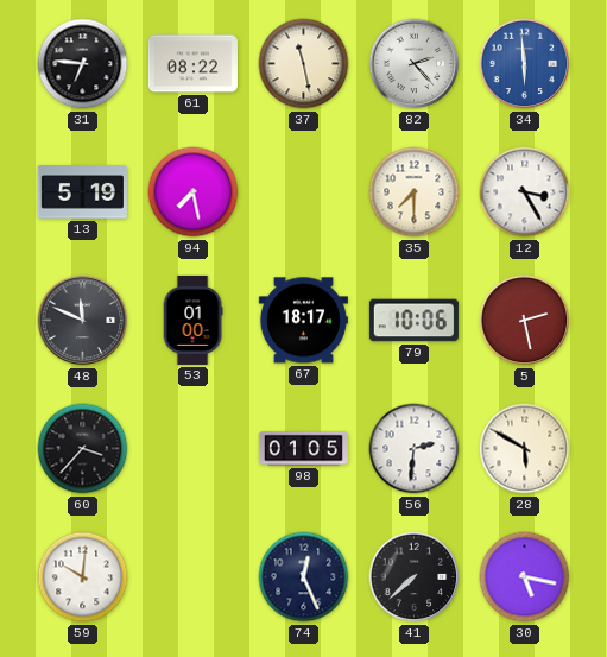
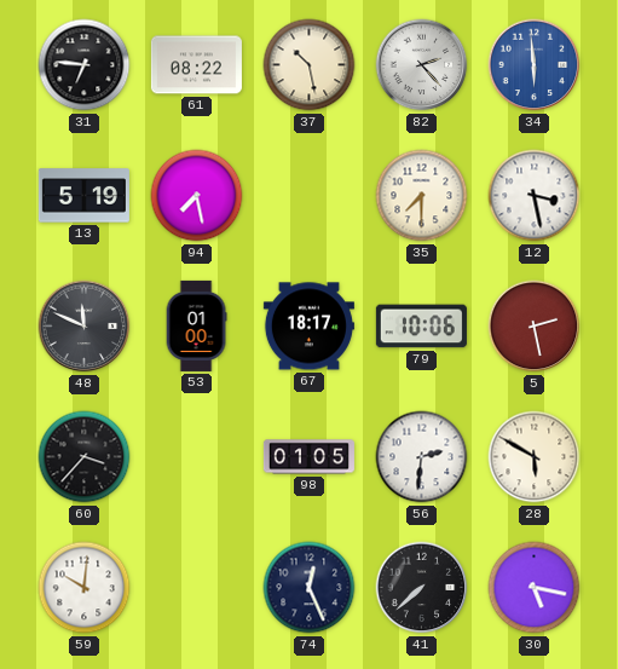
37: 11:28 -> 10:28
12: 3:25 -> 3:28
